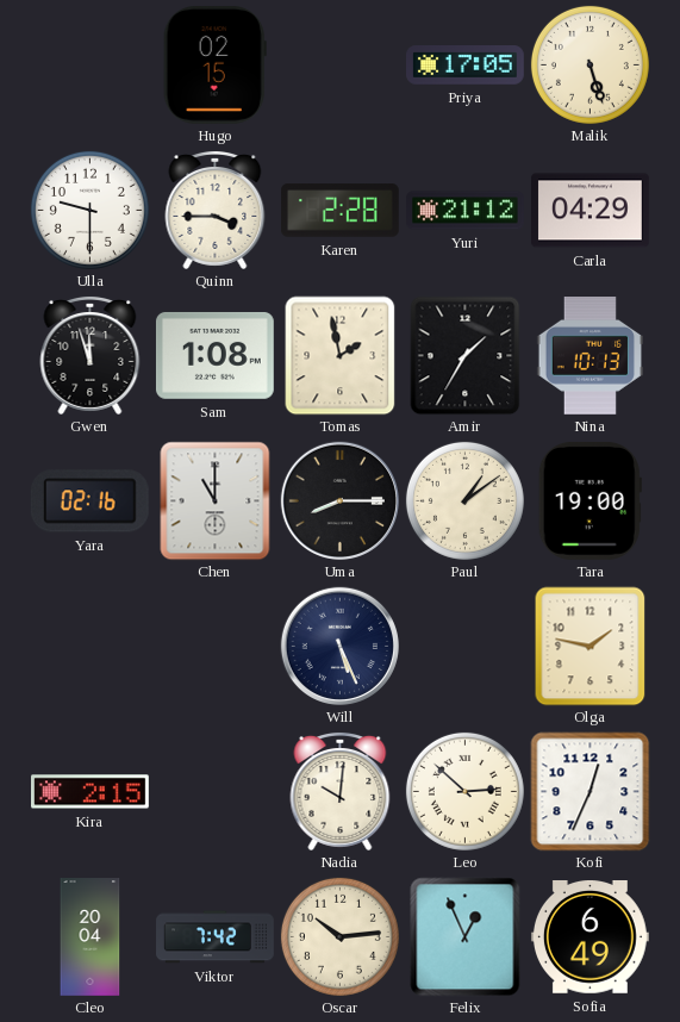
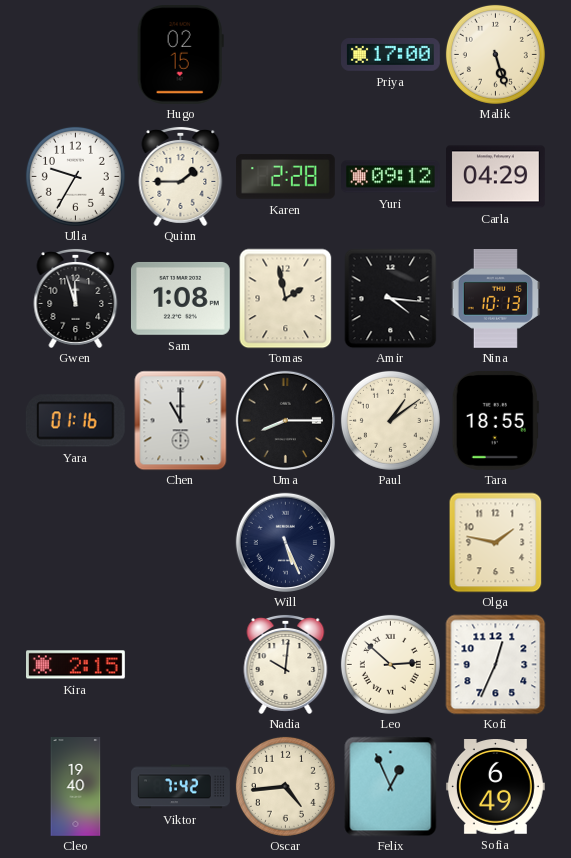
Priya: 17:05 -> 17:00
Ulla: 9:30 -> 9:35
Quinn: 3:45 -> 1:45
Yuri: 21:12 -> 09:12
Amir: 1:35 -> 4:16
Yara: 02:16 -> 01:16
Tara: 19:00 -> 18:55
Cleo: 20:04 -> 19:40
Oscar: 10:14 -> 4:44
